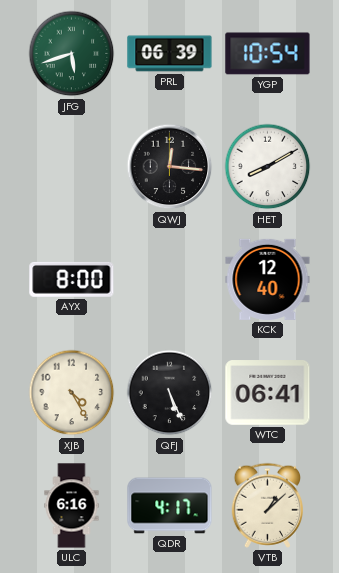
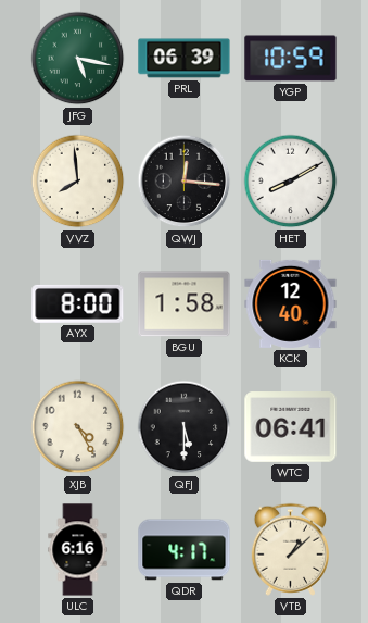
JFG: 5:42 -> 5:17
YGP: 10:54 -> 10:59
VVZ: none -> 7:59
BGU: none -> 1:58
QFJ: 5:26 -> 5:30
